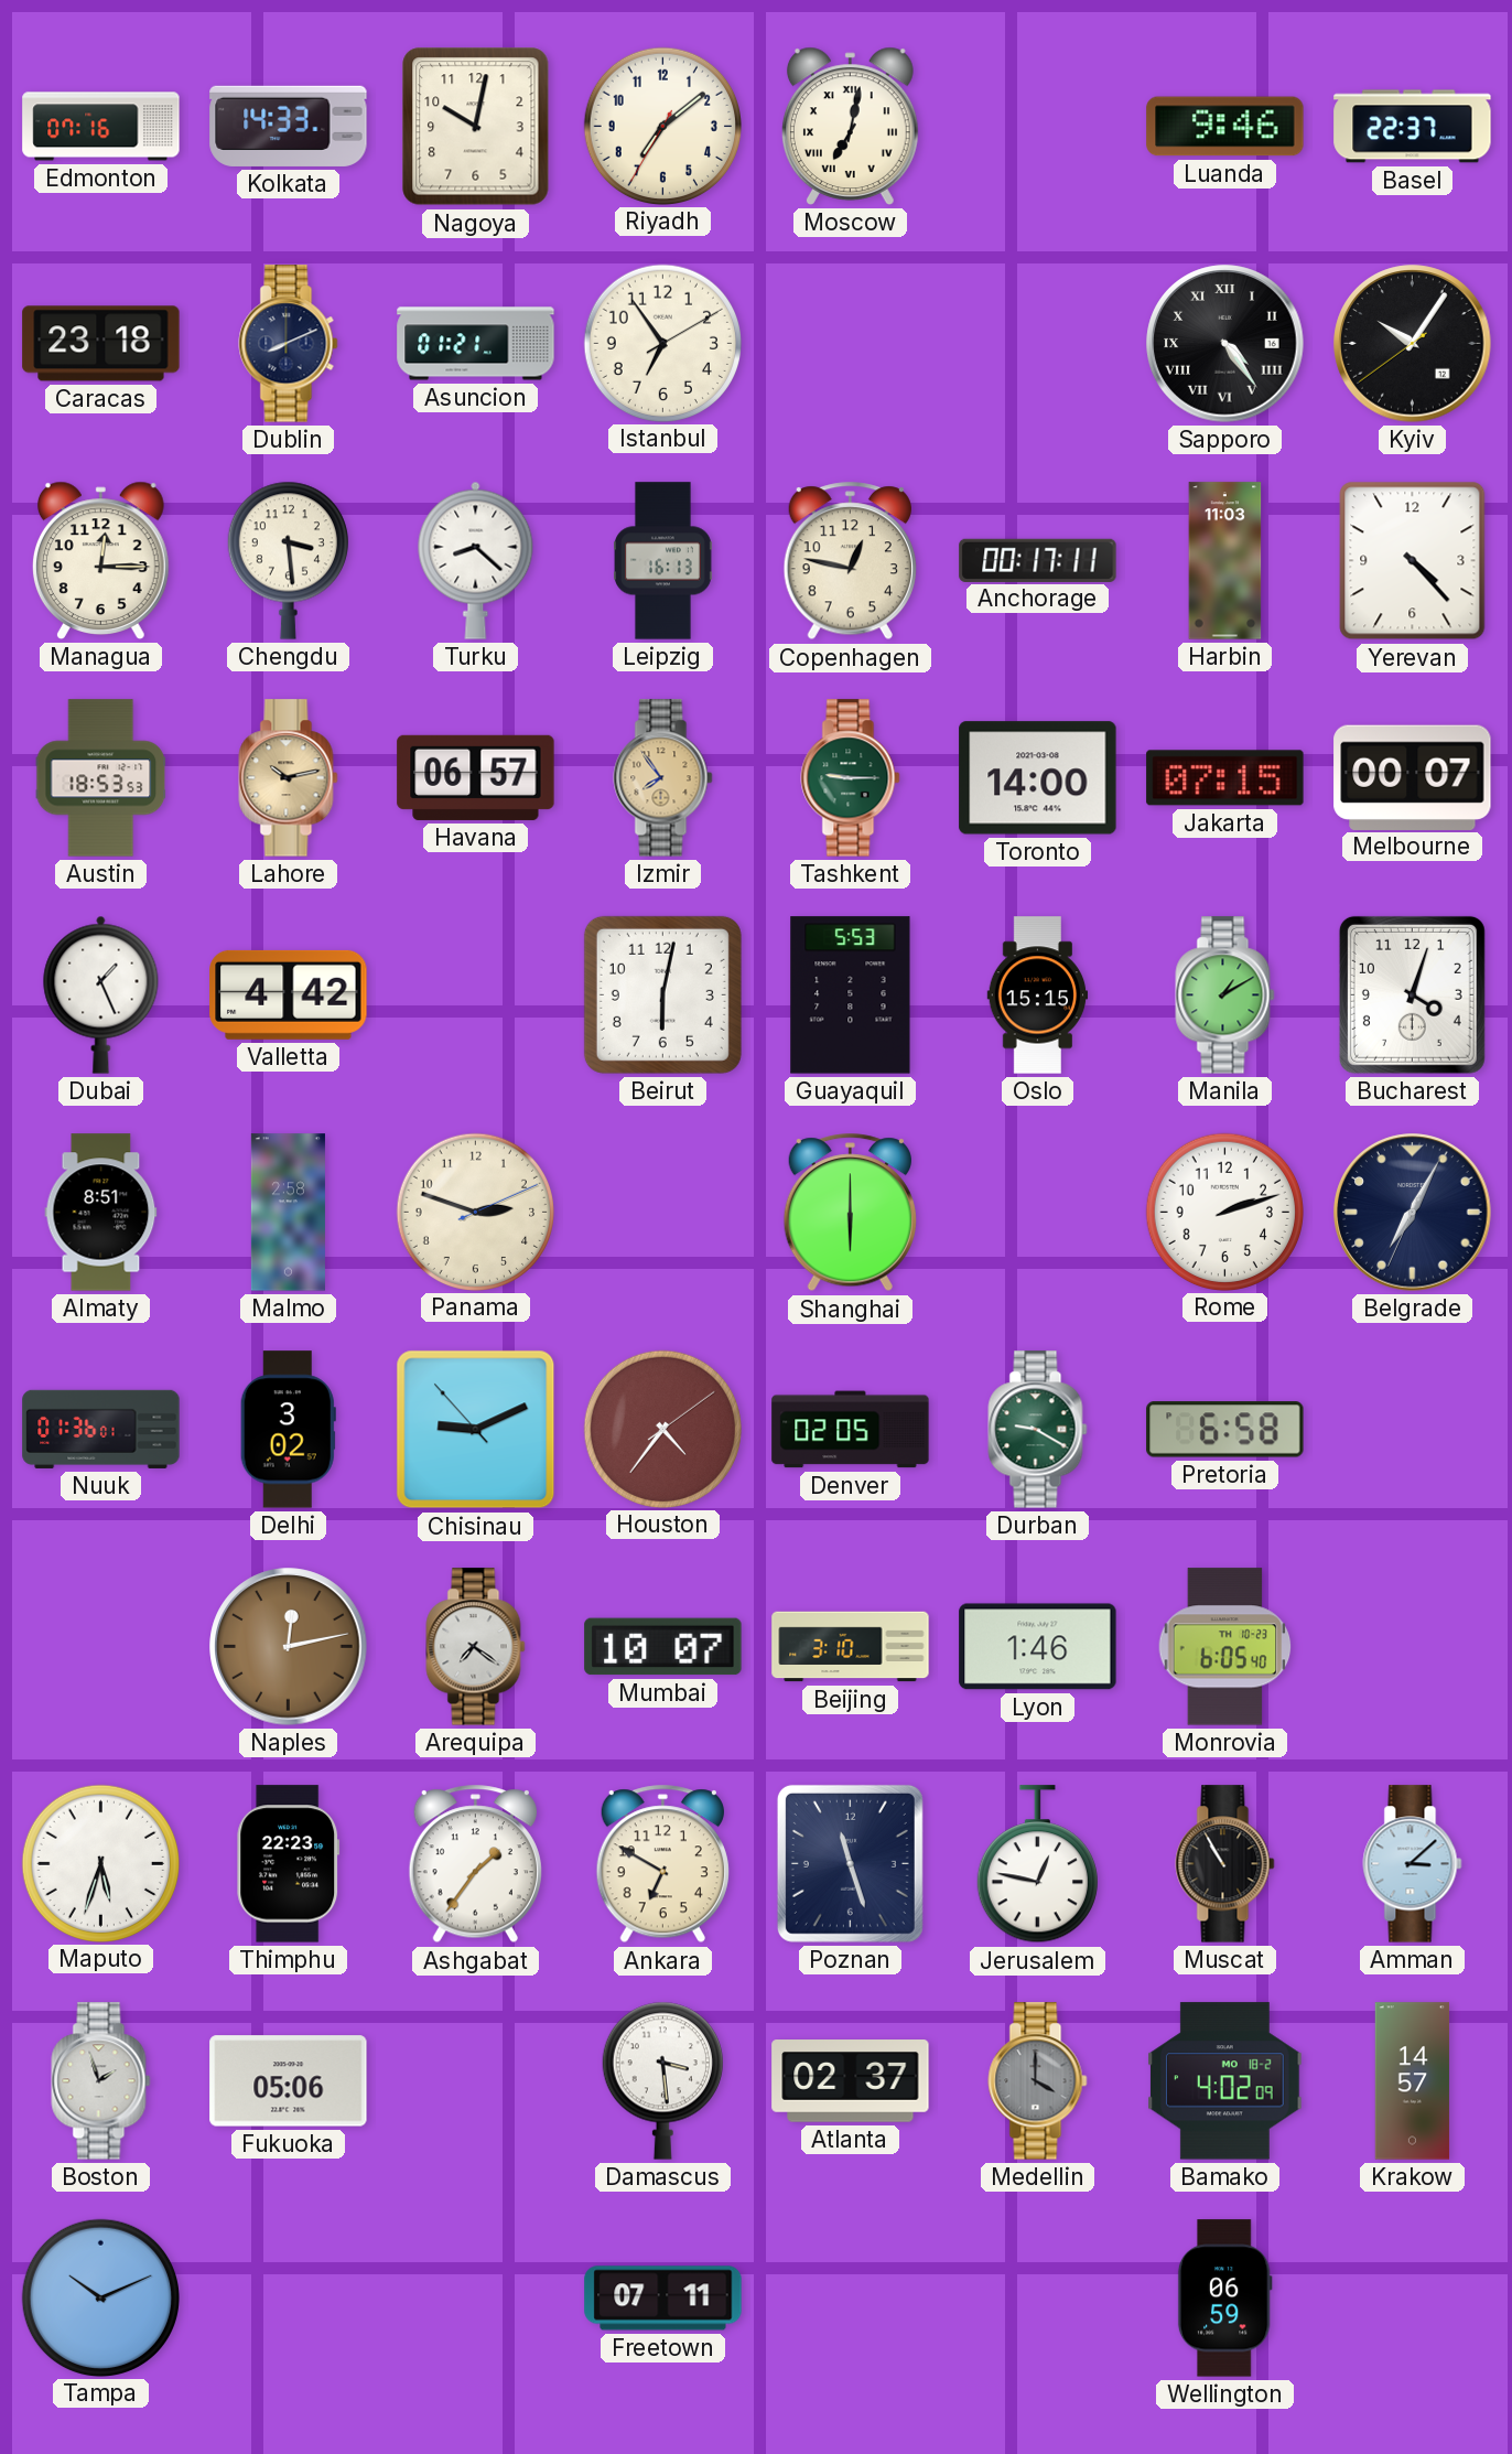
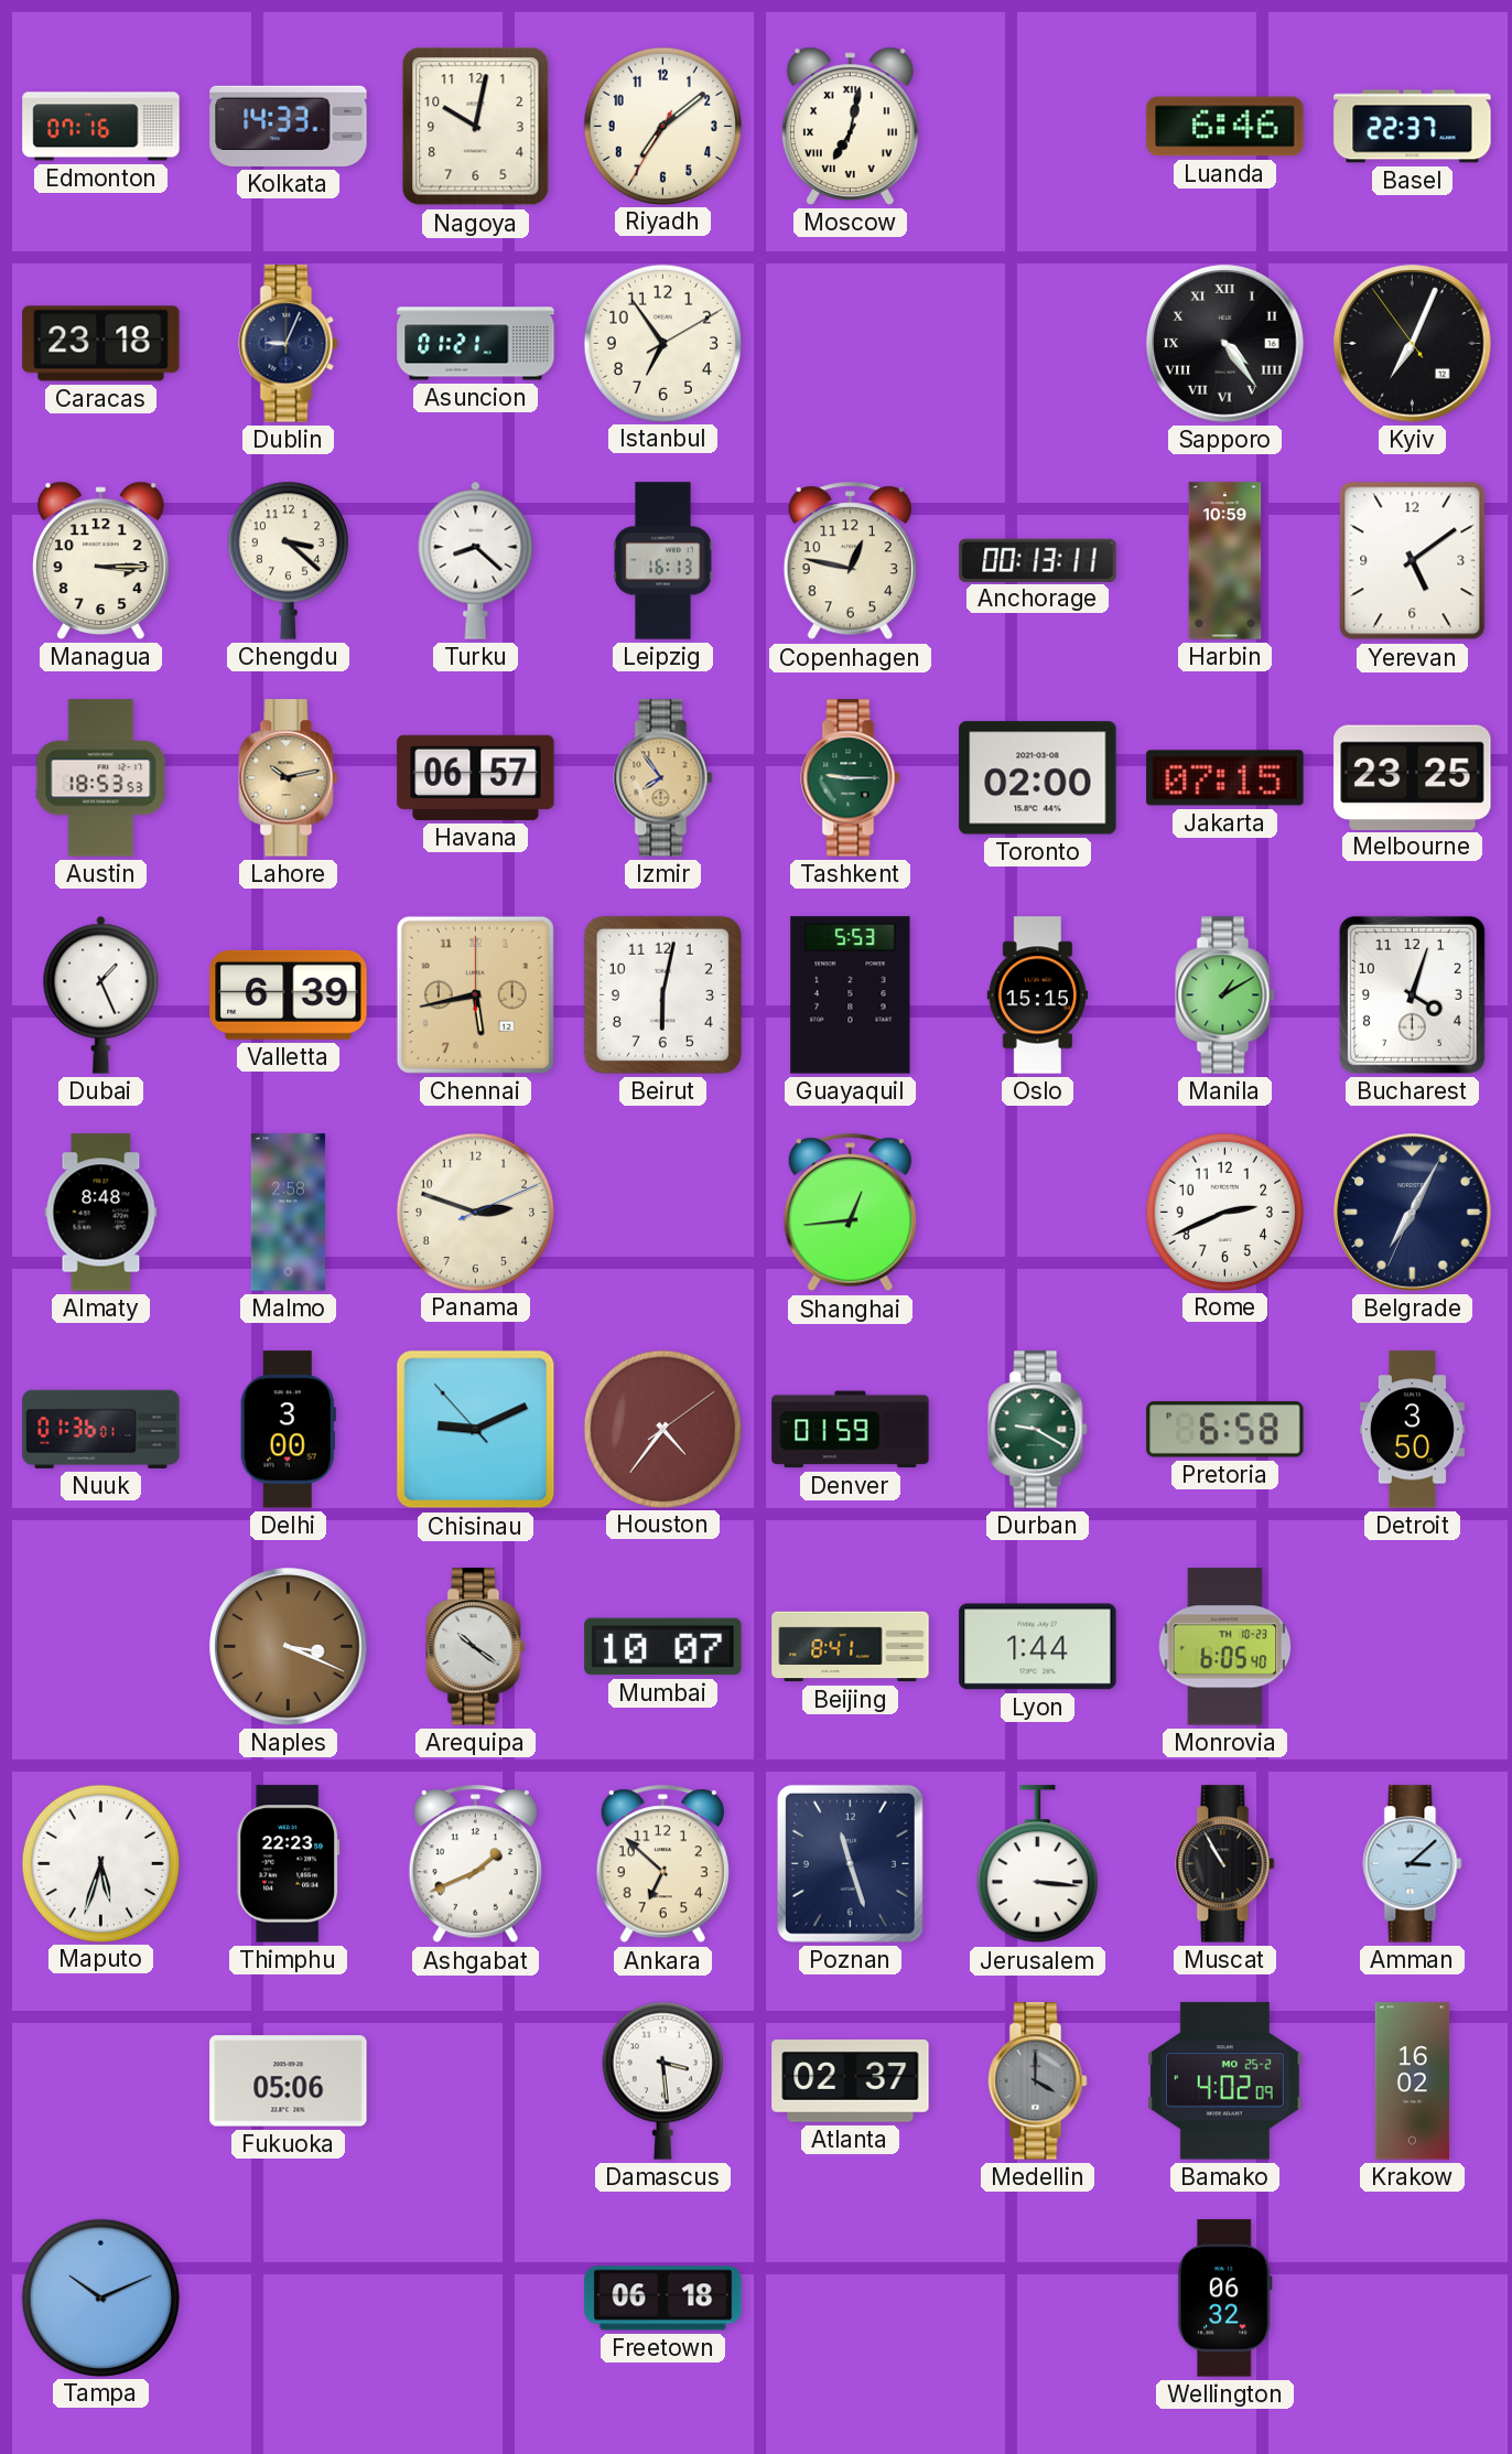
Luanda: 9:46 -> 6:46
Dublin: 8:11 -> 9:04
Kyiv: 10:05 -> 7:03
Managua: 12:15 -> 3:15
Chengdu: 3:29 -> 3:22
Anchorage: 00:17 -> 00:13
Harbin: 11:03 -> 10:59
Yerevan: 4:23 -> 5:09
Toronto: 14:00 -> 02:00
Melbourne: 00:07 -> 23:25
Valletta: 4:42 -> 6:39
Chennai: none -> 5:43
Almaty: 8:51 -> 8:48
Shanghai: 6:00 -> 12:44
Rome: 2:12 -> 2:41
Delhi: 3:02 -> 3:00
Denver: 02:05 -> 01:59
Detroit: none -> 3:50
Naples: 12:13 -> 3:19
Arequipa: 7:21 -> 10:21
Beijing: 3:10 -> 8:41
Lyon: 1:46 -> 1:44
Ashgabat: 1:36 -> 1:41
Ankara: 6:50 -> 6:52
Jerusalem: 12:47 -> 3:16
Boston: 1:57 -> none
Bamako date: MO 18-2 -> MO 25-2
Krakow: 14:57 -> 16:02
Freetown: 07:11 -> 06:18
Wellington: 06:59 -> 06:32
